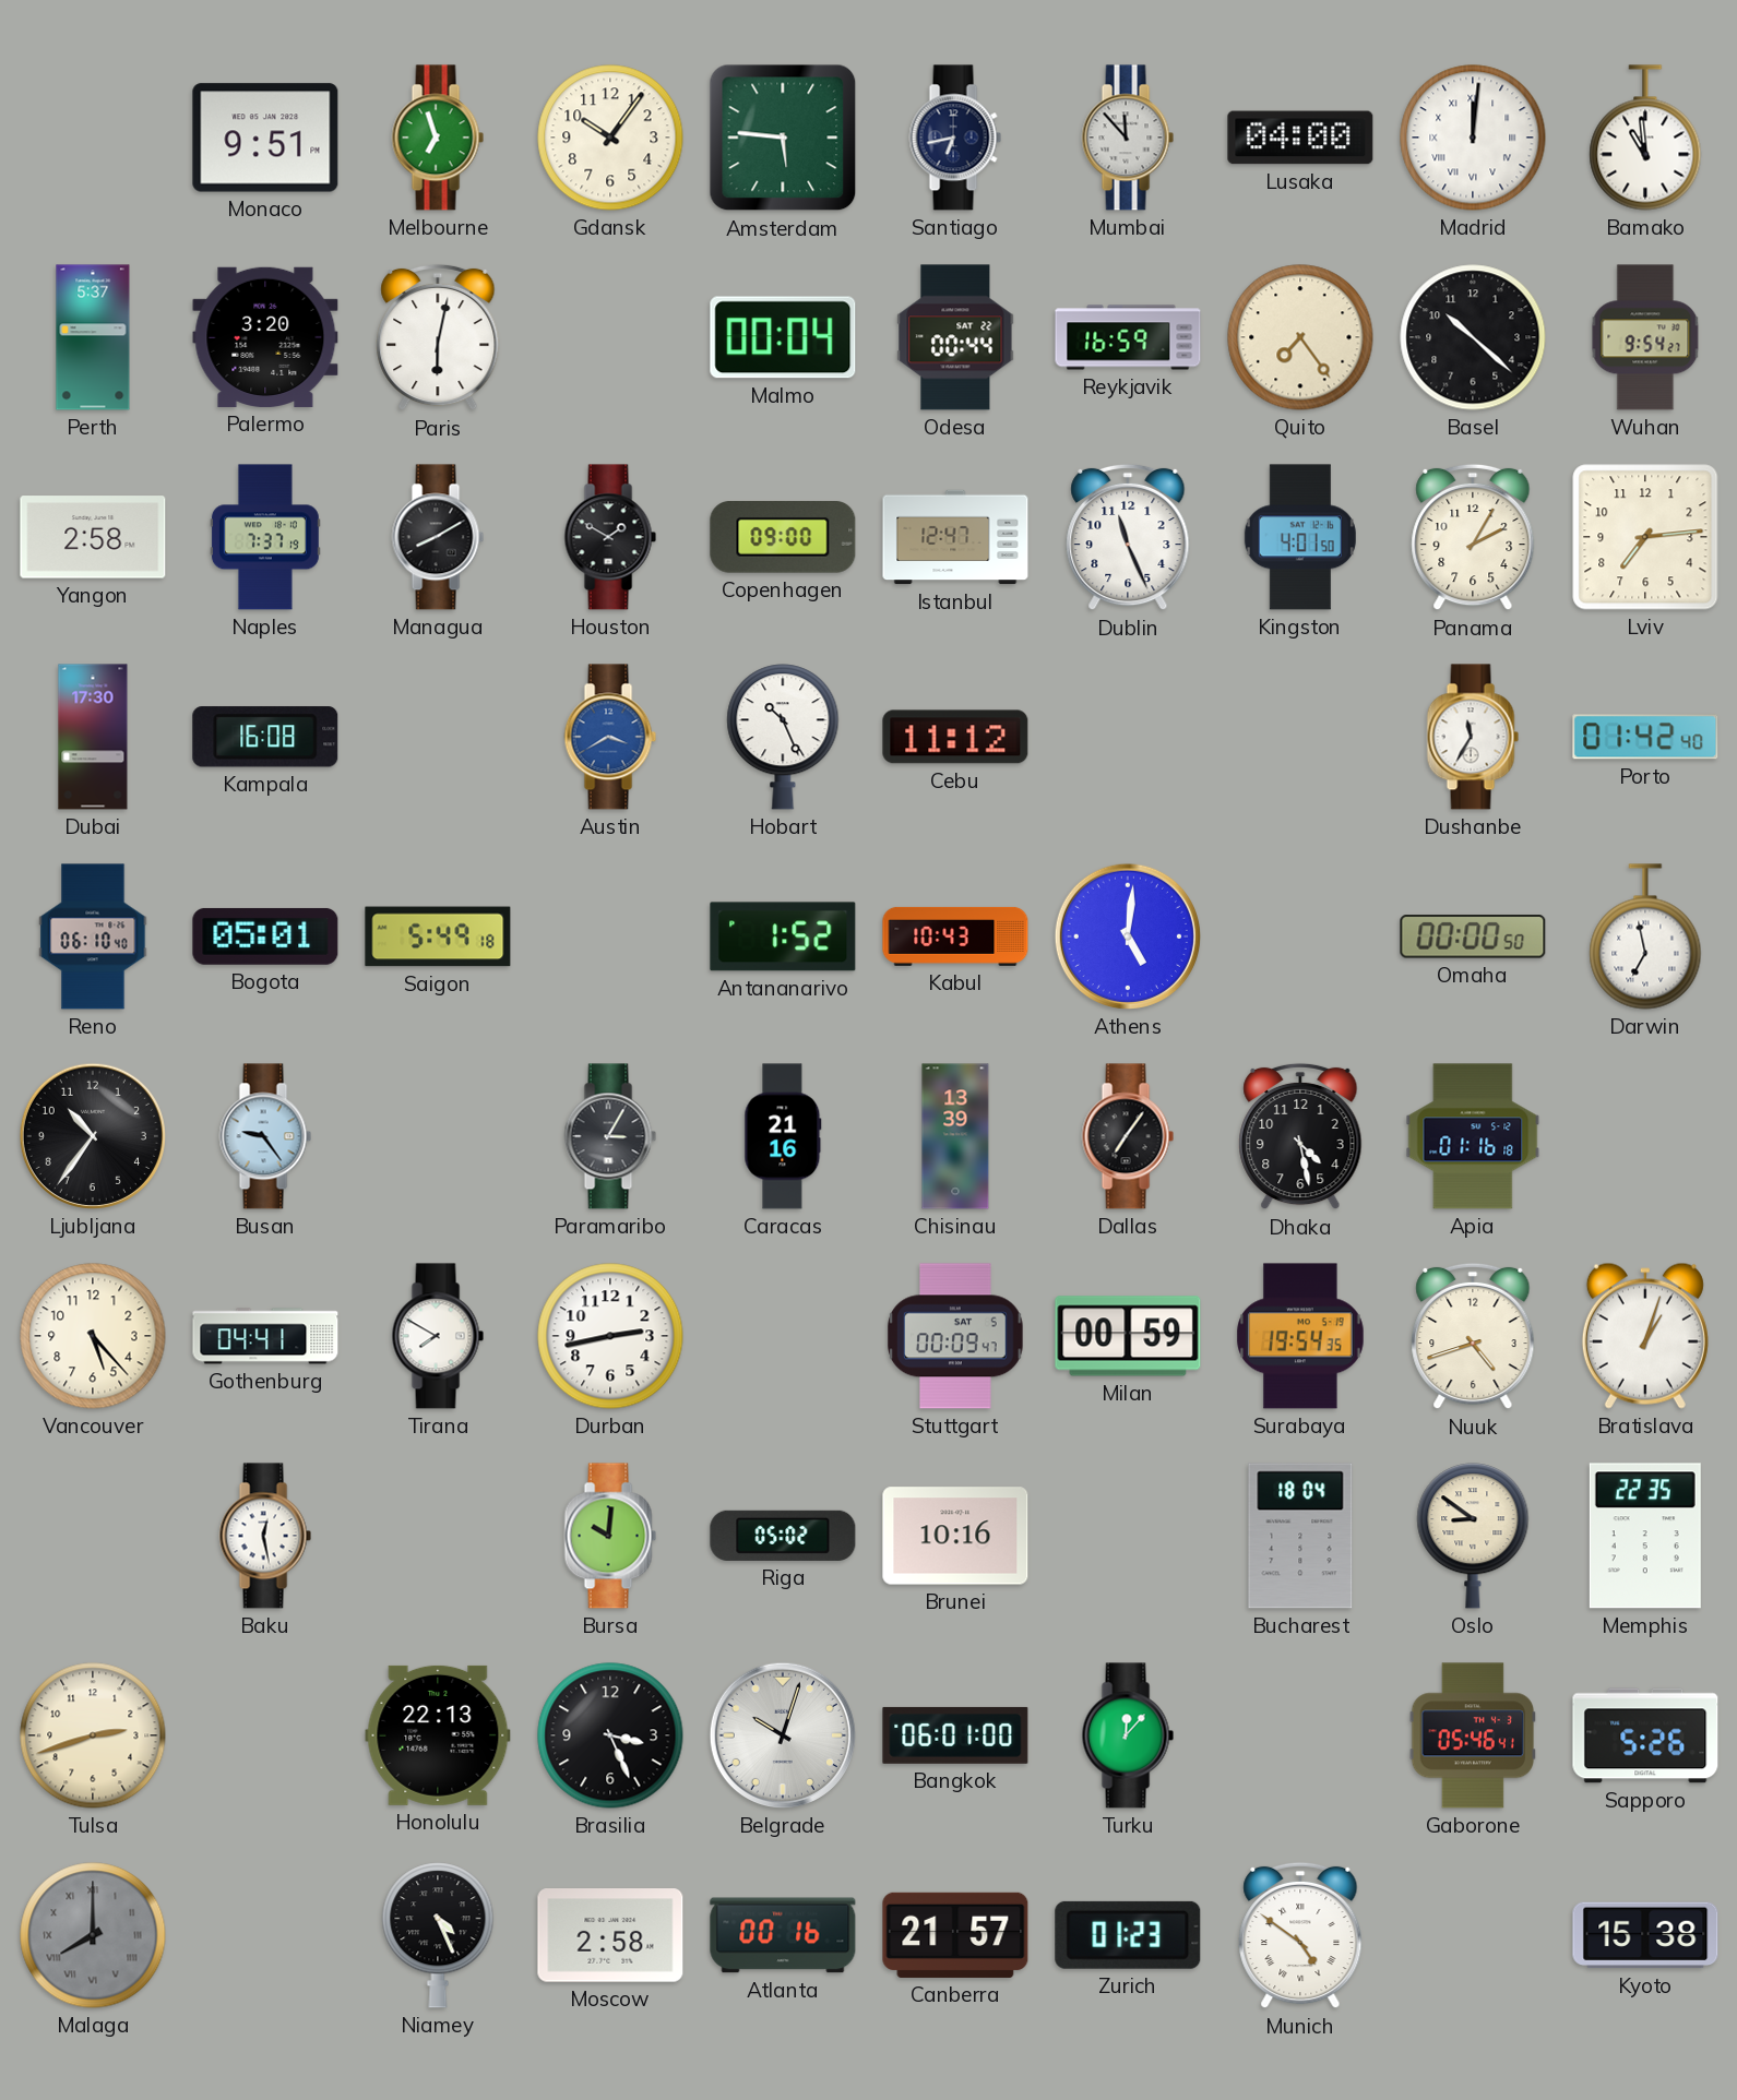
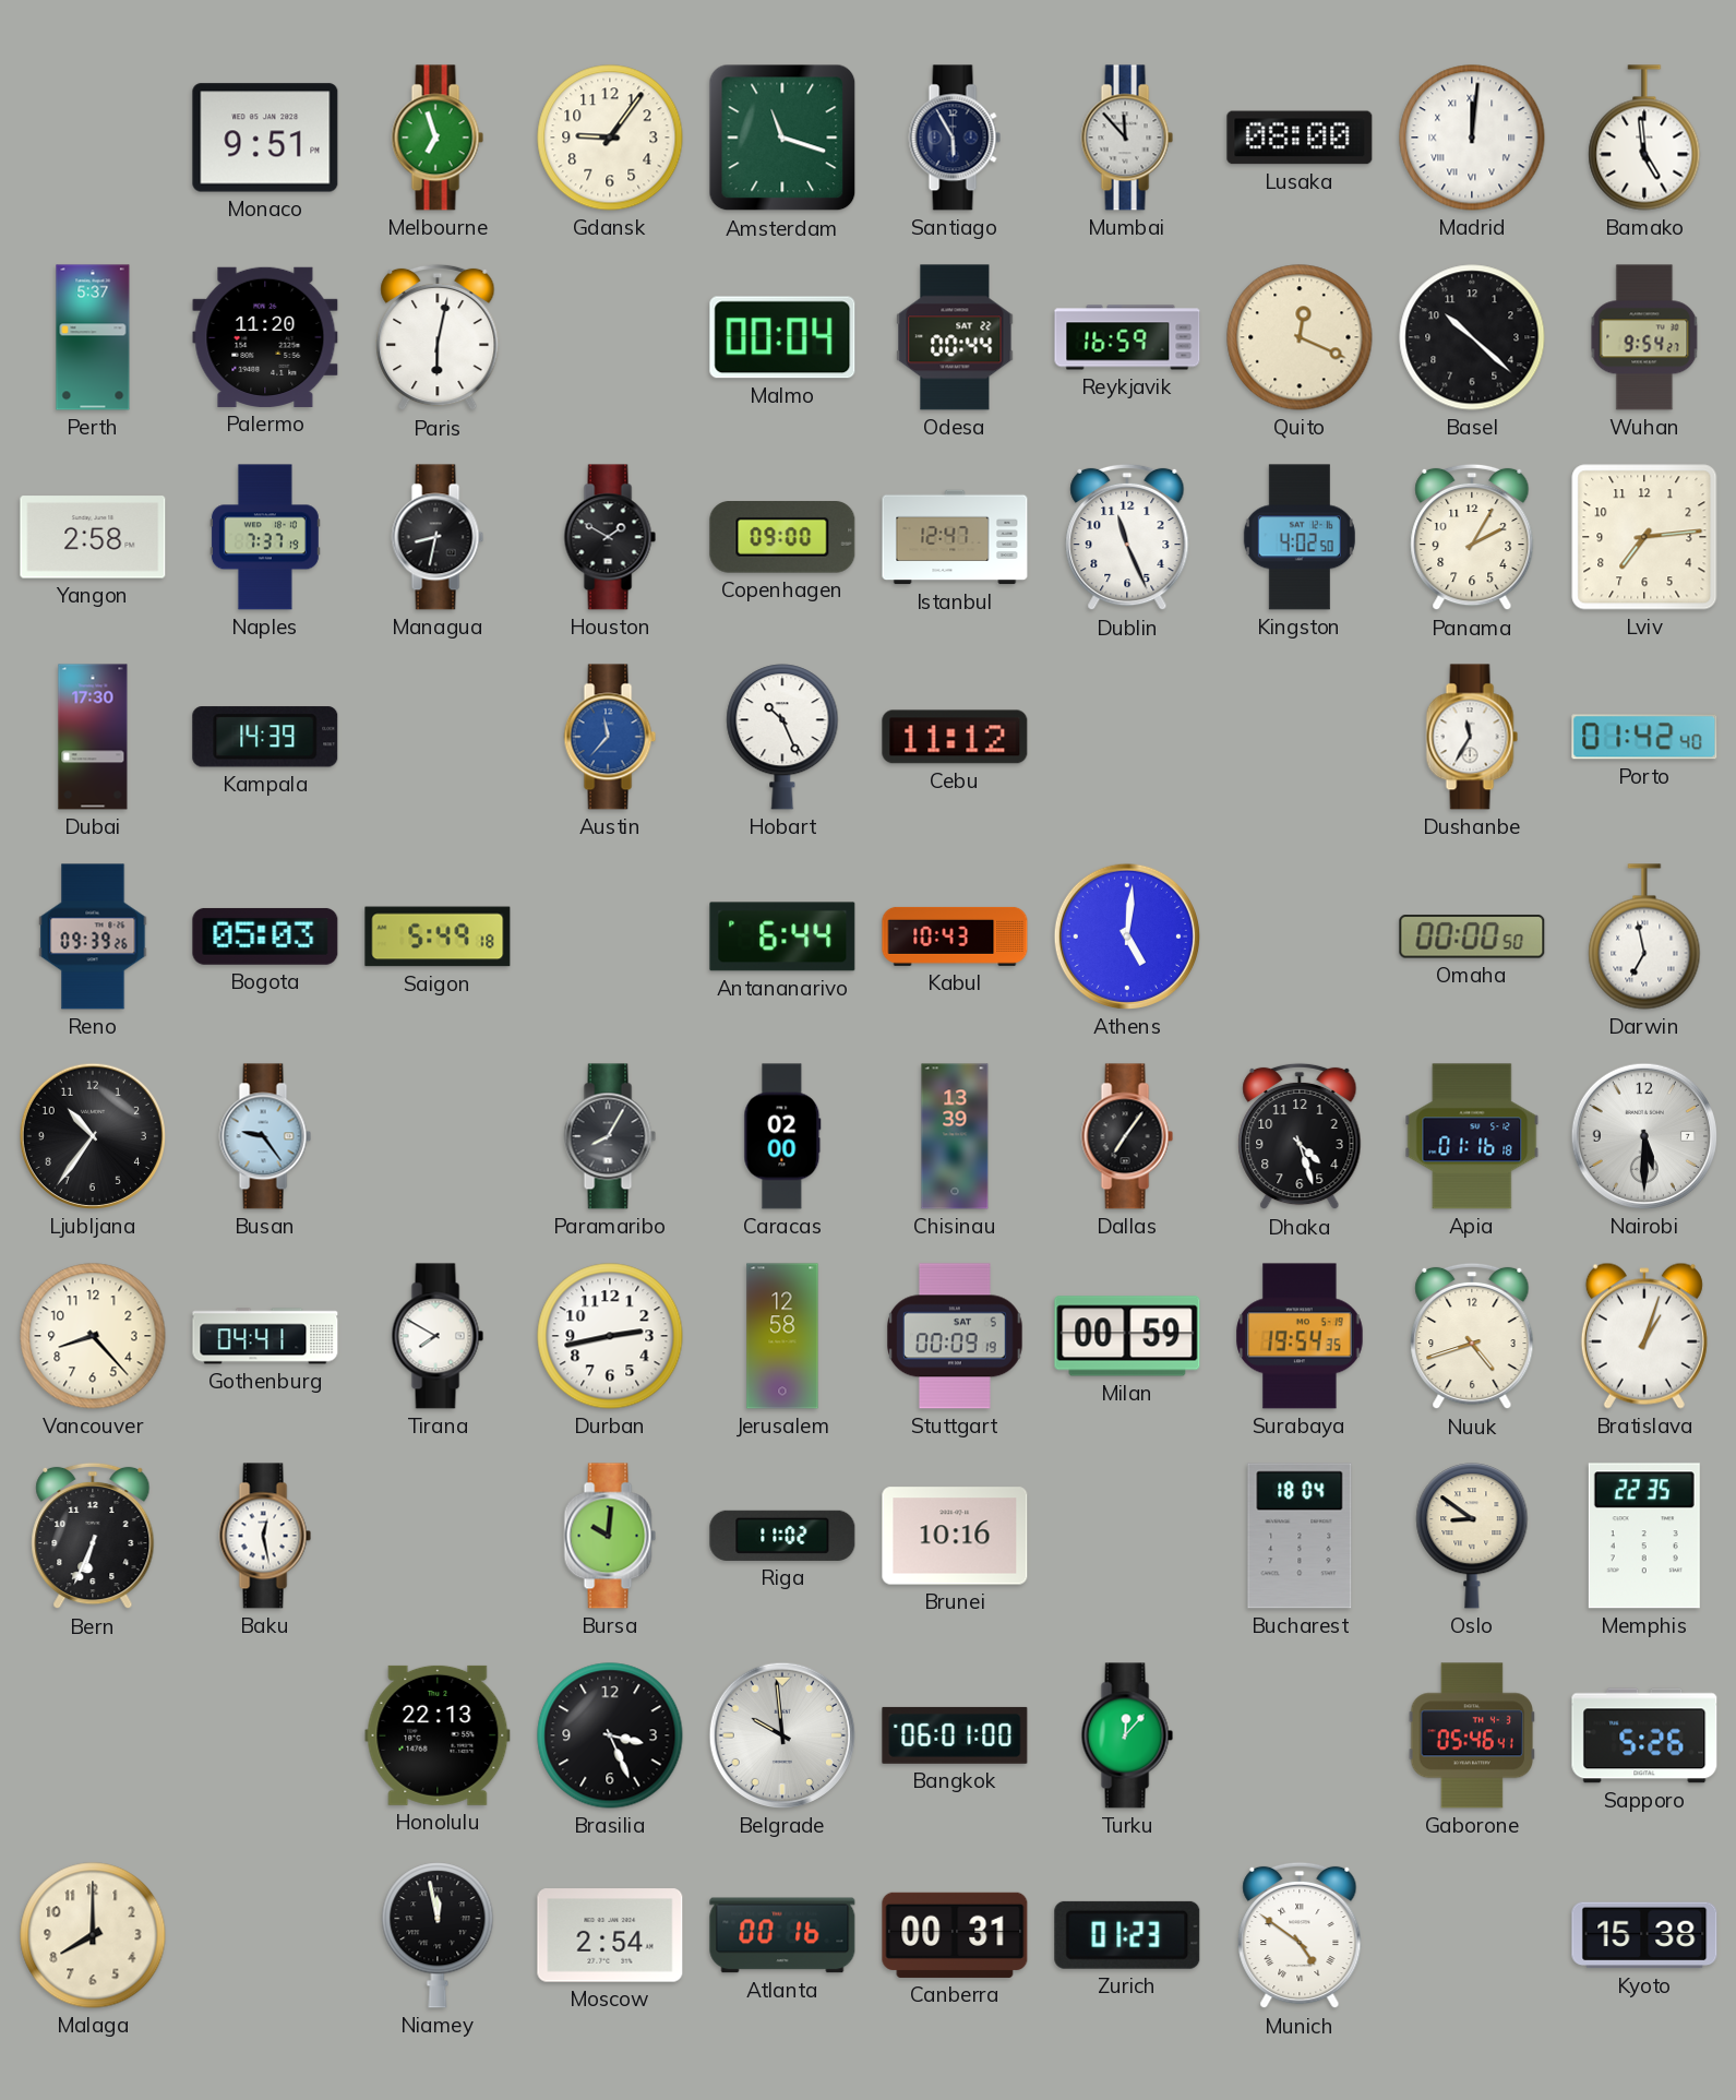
Gdansk: 10:06 -> 9:06
Amsterdam: 5:46 -> 11:18
Santiago: 6:43 -> 5:55
Lusaka: 04:00 -> 08:00
Bamako: 10:59 -> 4:59
Palermo: 3:20 -> 11:20
Quito: 7:24 -> 12:19
Managua: 8:10 -> 8:32
Kingston: 4:01 -> 4:02
Kampala: 16:08 -> 14:39
Austin: 3:40 -> 11:37
Reno: 06:10 -> 09:39
Bogota: 05:01 -> 05:03
Antananarivo: 1:52 -> 6:44
Paramaribo: 3:05 -> 8:05
Caracas: 21:16 -> 02:00
Dhaka: 4:28 -> 4:27
Nairobi: none -> 5:30
Vancouver: 5:23 -> 8:23
Jerusalem: none -> 12:58
Stuttgart: 00:09:47 -> 00:09:19
Bern: none -> 6:34
Riga: 05:02 -> 11:02
Tulsa: 2:42 -> none
Belgrade: 10:03 -> 9:59
Malaga dial: grey -> cream
Malaga numerals: Roman -> Arabic
Niamey: 4:26 -> 11:58
Moscow: 2:58 -> 2:54
Canberra: 21:57 -> 00:31
